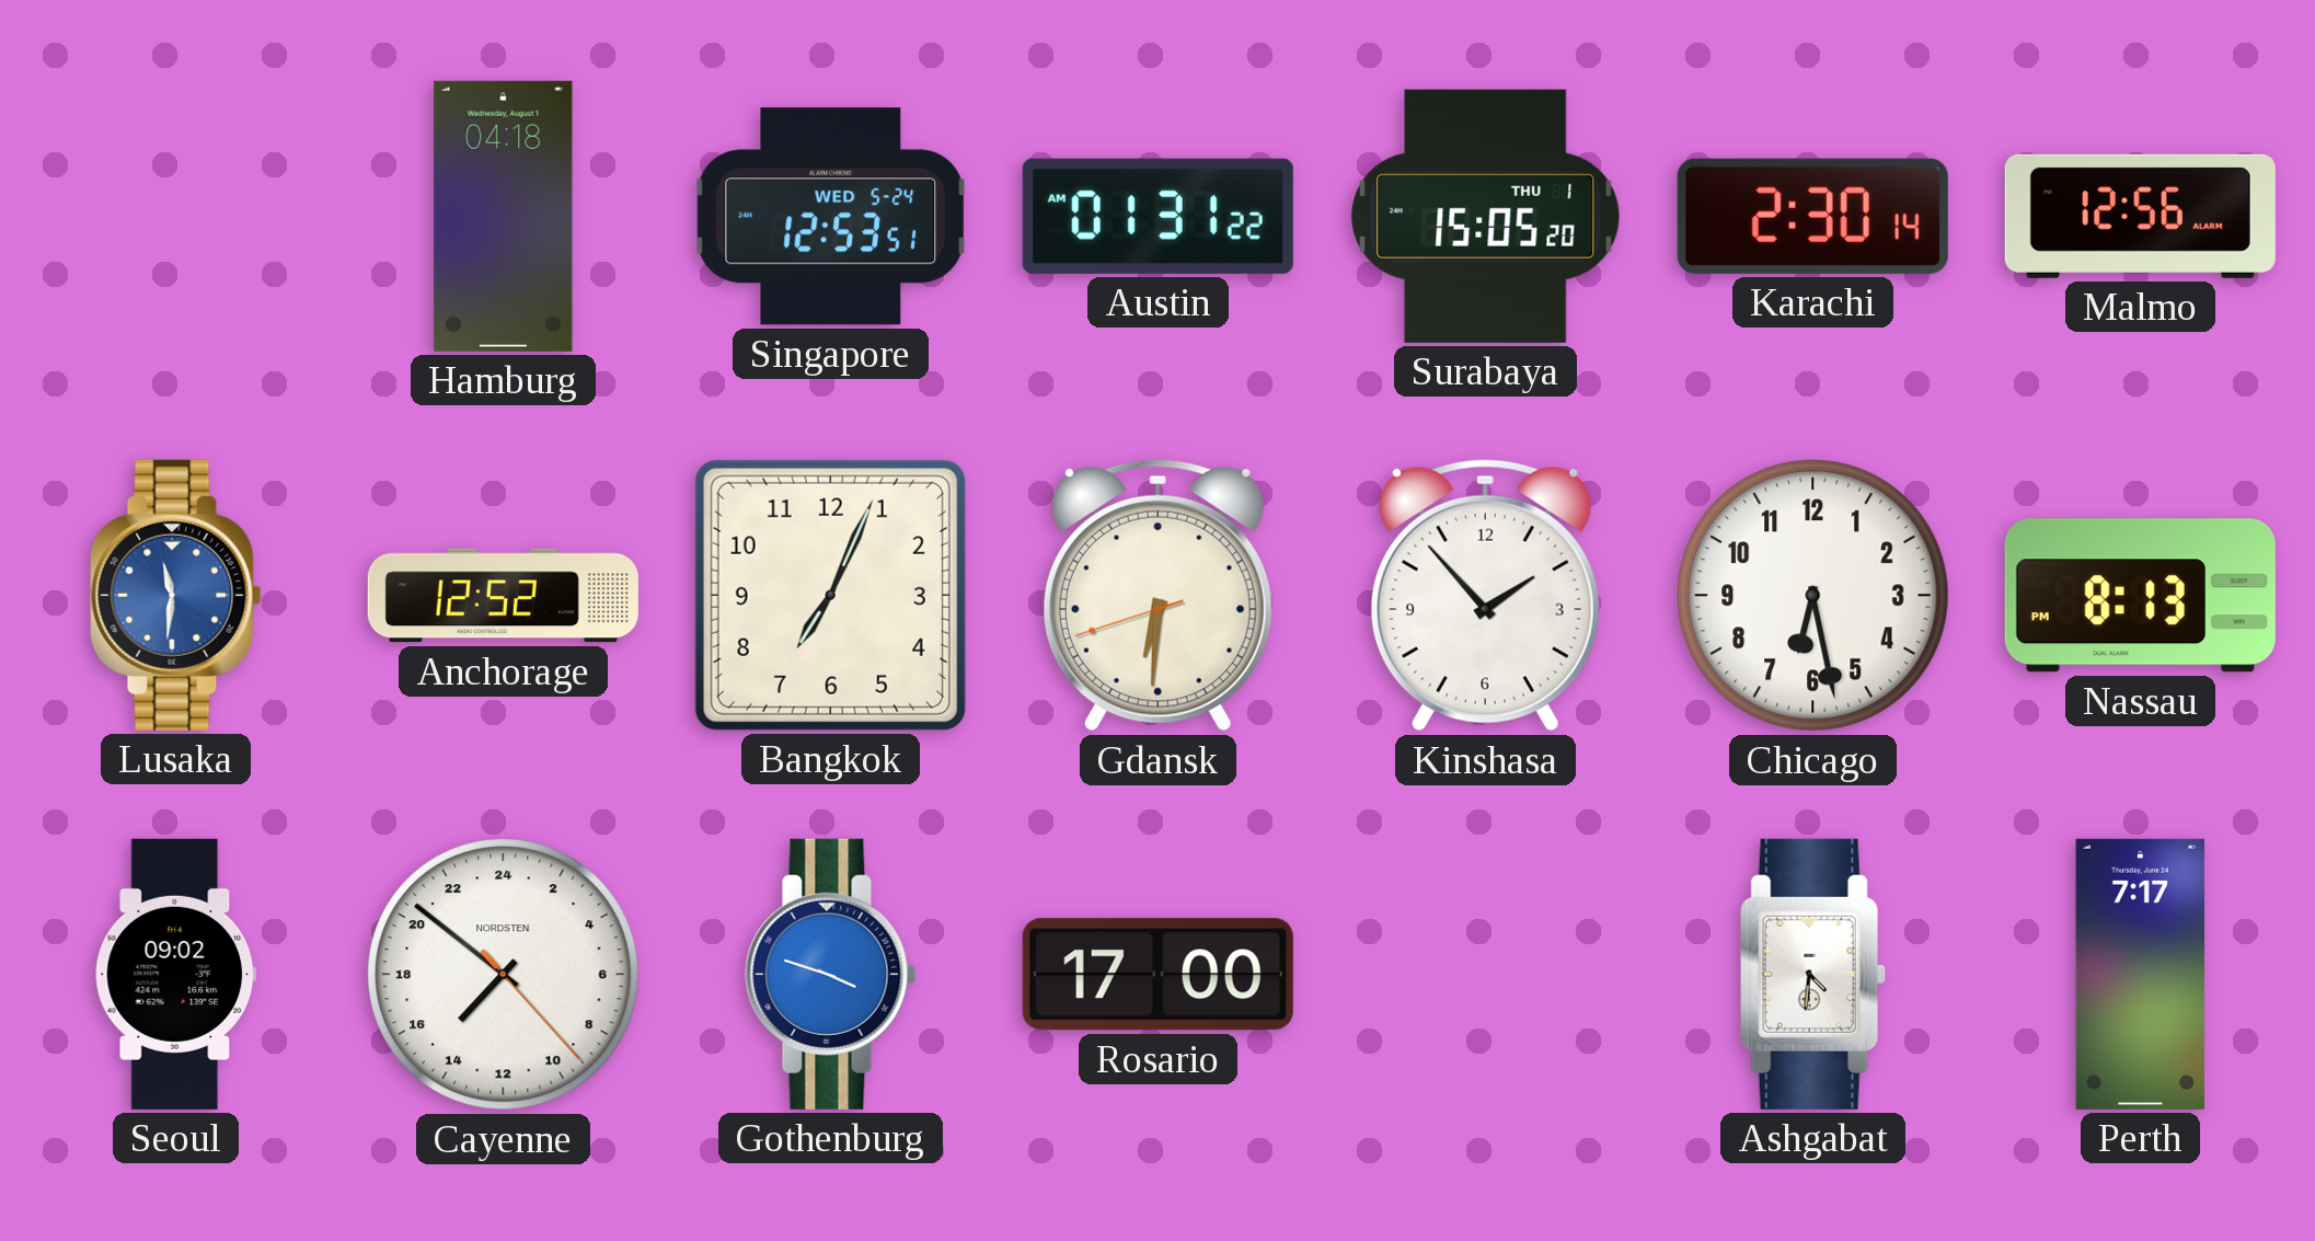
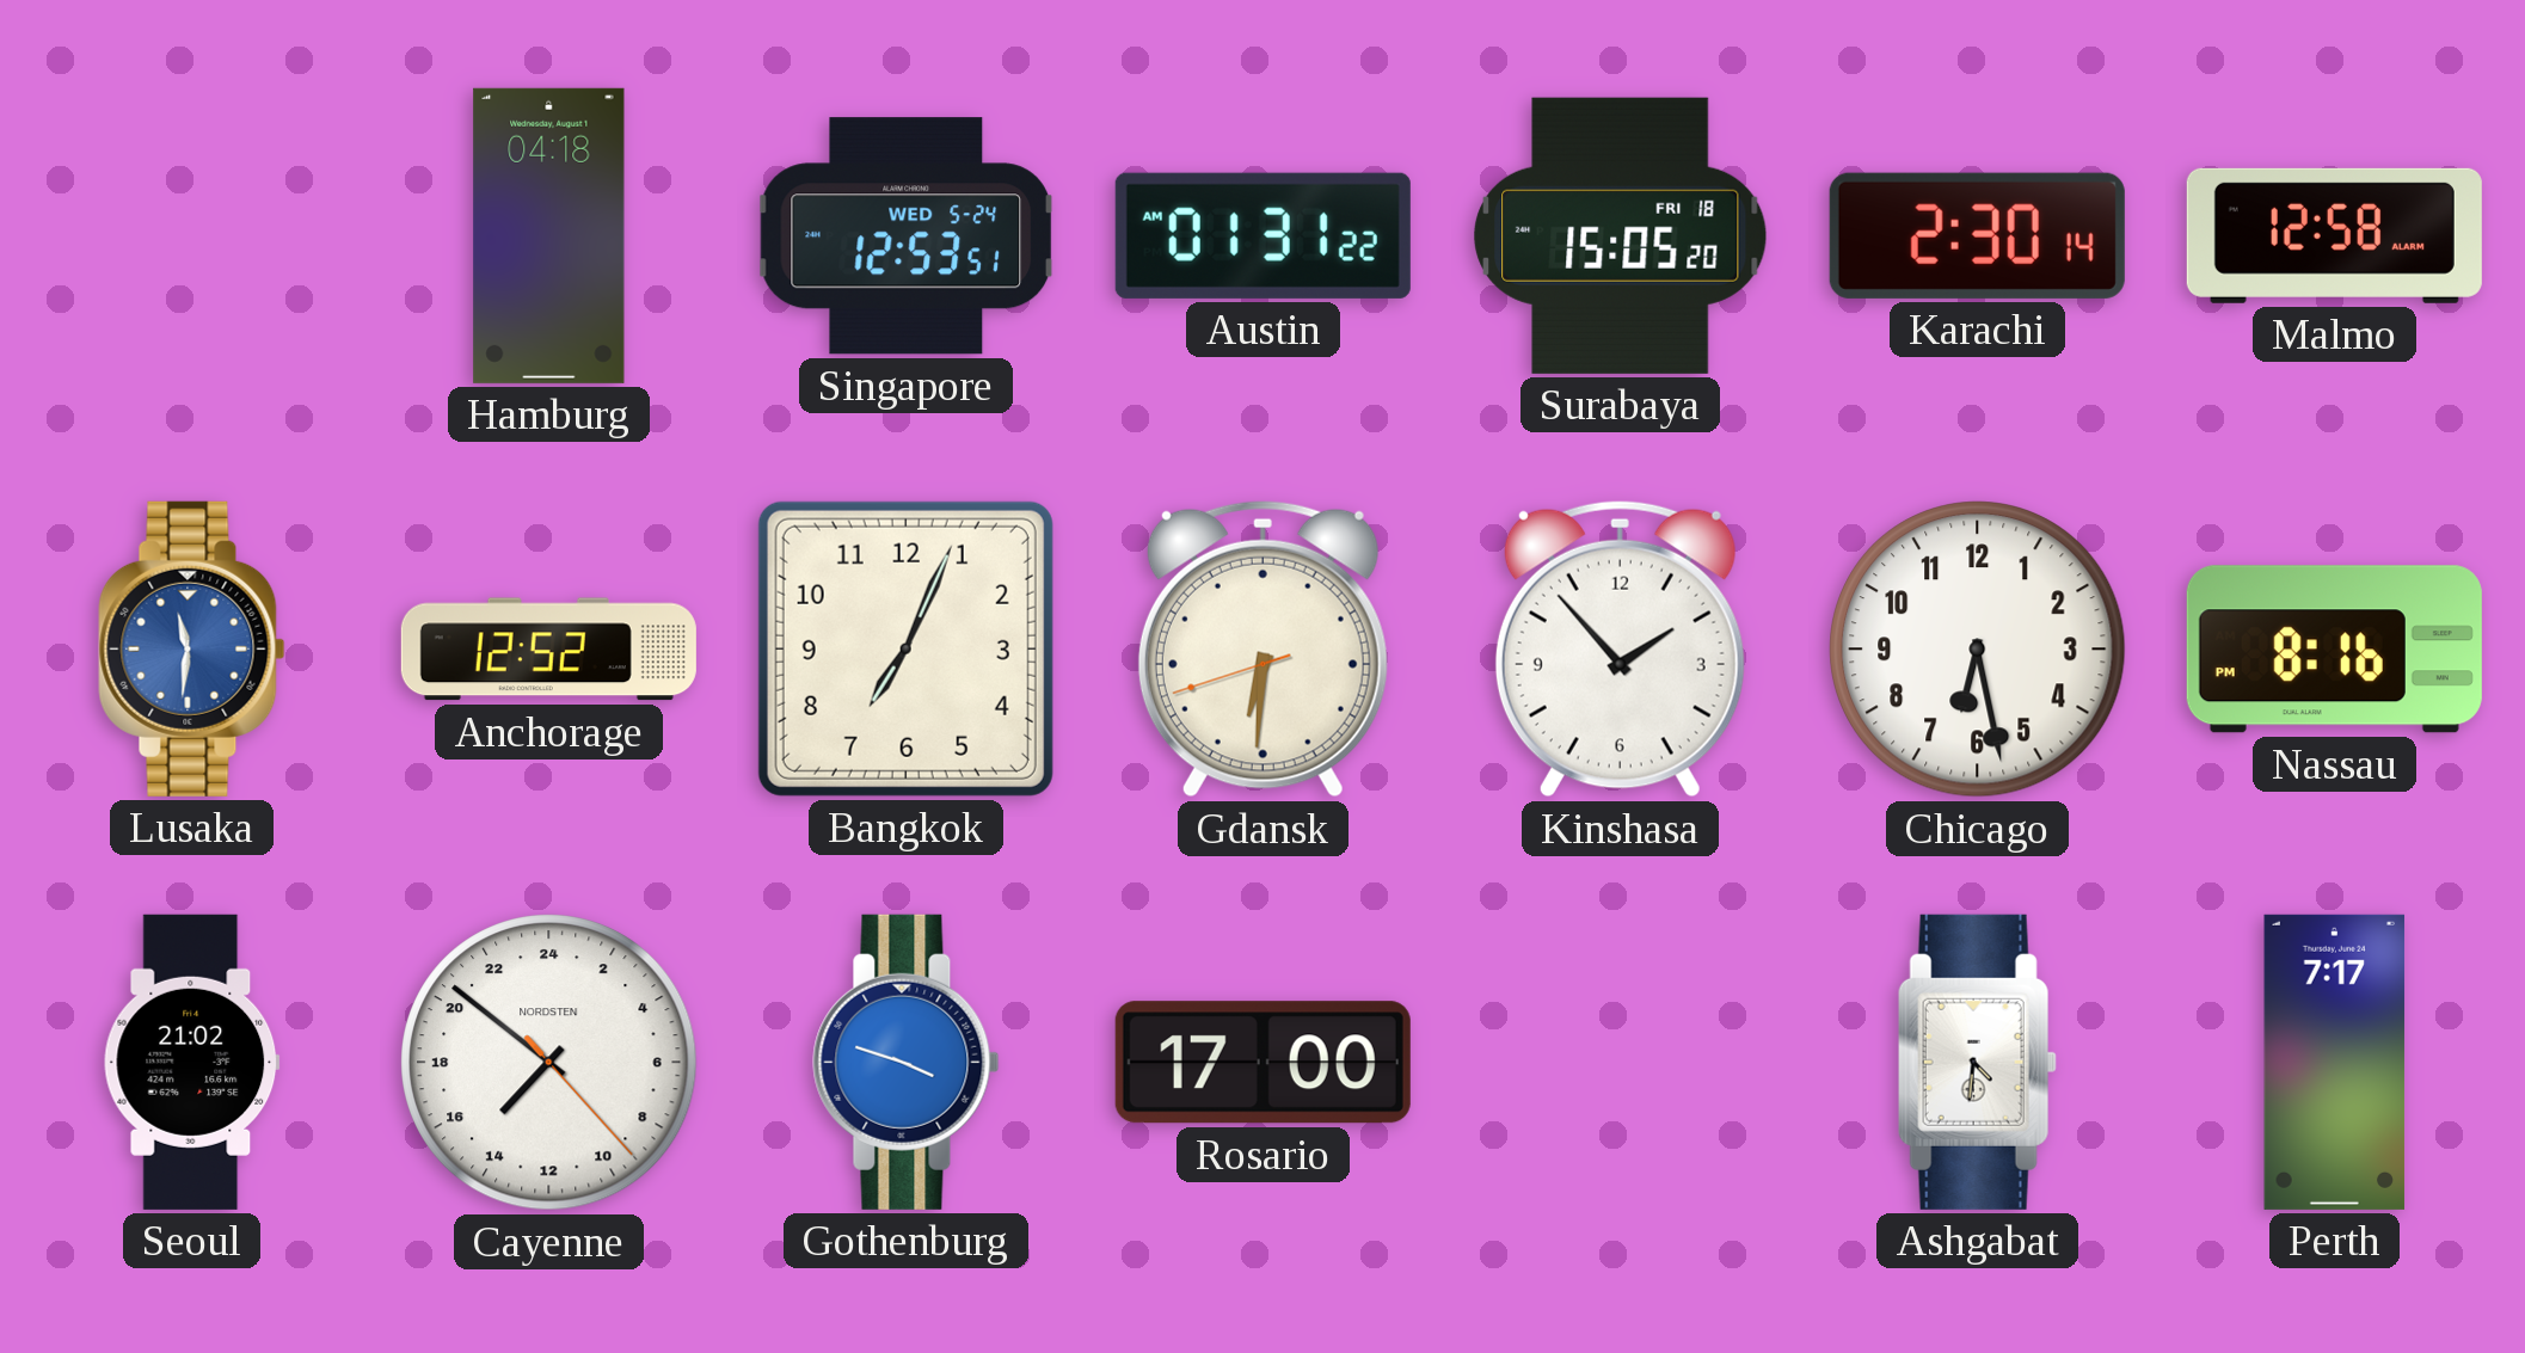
Surabaya date: THU 1 -> FRI 18
Malmo: 12:56 -> 12:58
Nassau: 8:13 -> 8:16
Seoul: 09:02 -> 21:02
